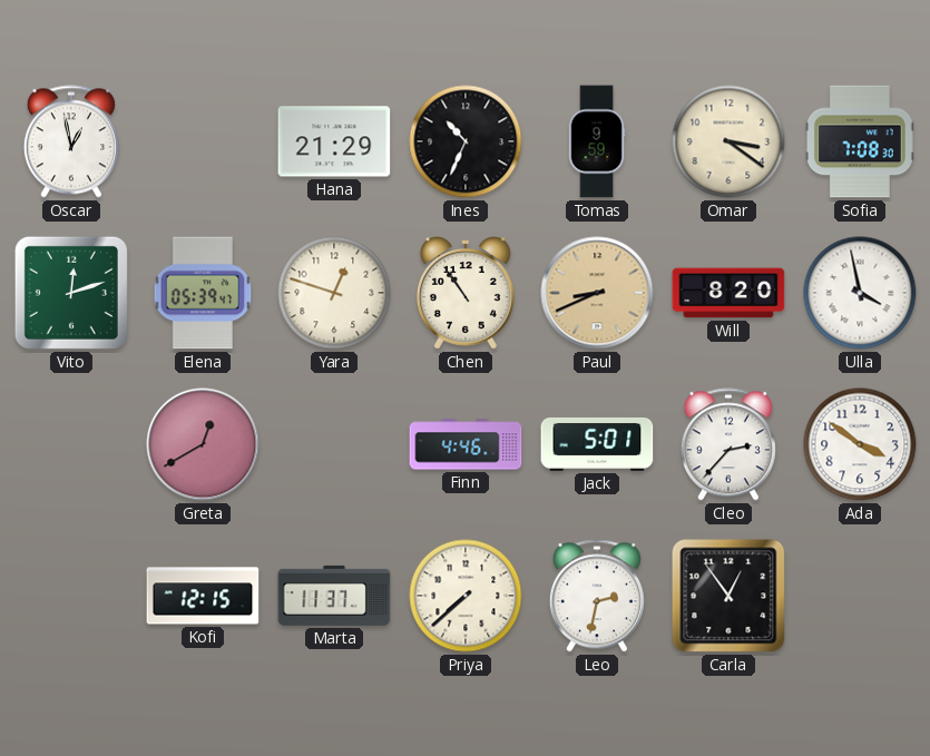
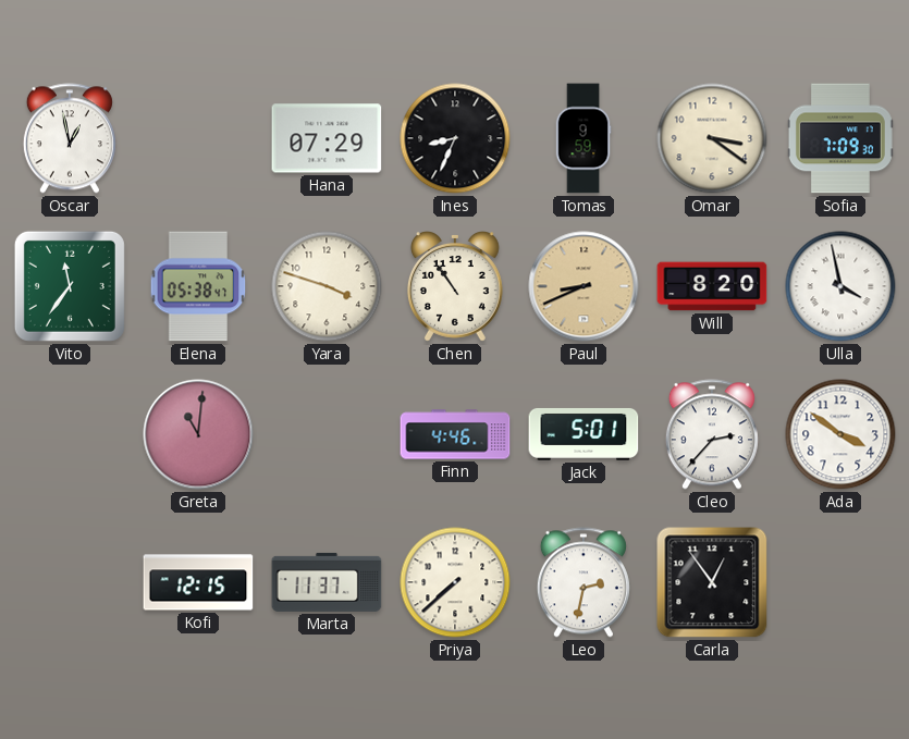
Hana: 21:29 -> 07:29
Ines: 10:34 -> 8:34
Sofia: 7:08 -> 7:09
Vito: 12:12 -> 11:36
Elena: 05:39 -> 05:38
Yara: 12:48 -> 3:48
Greta: 12:40 -> 11:01
